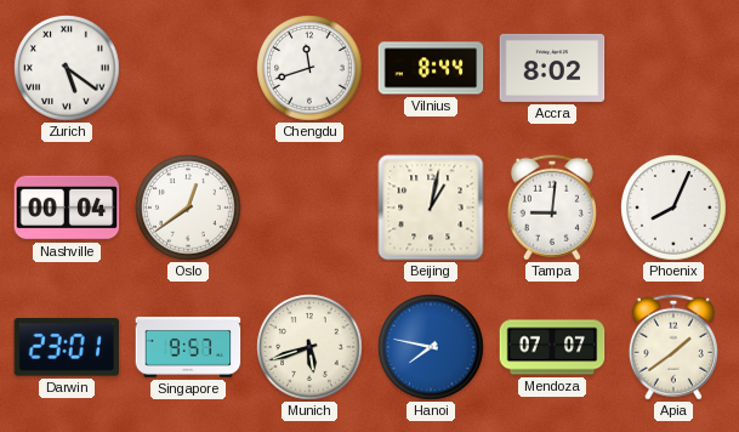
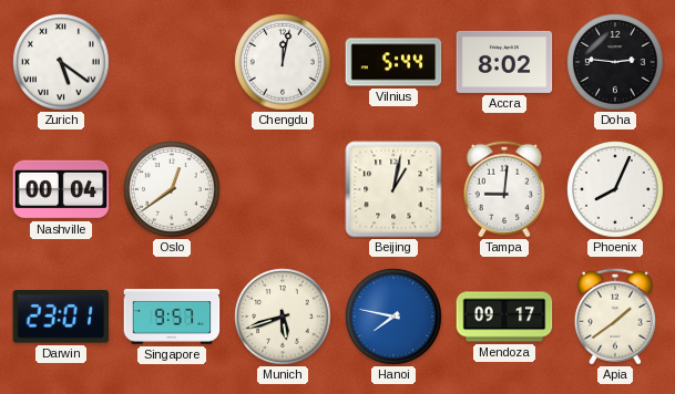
Chengdu: 11:42 -> 12:02
Vilnius: 8:44 -> 5:44
Doha: none -> 2:46
Mendoza: 07:07 -> 09:17
